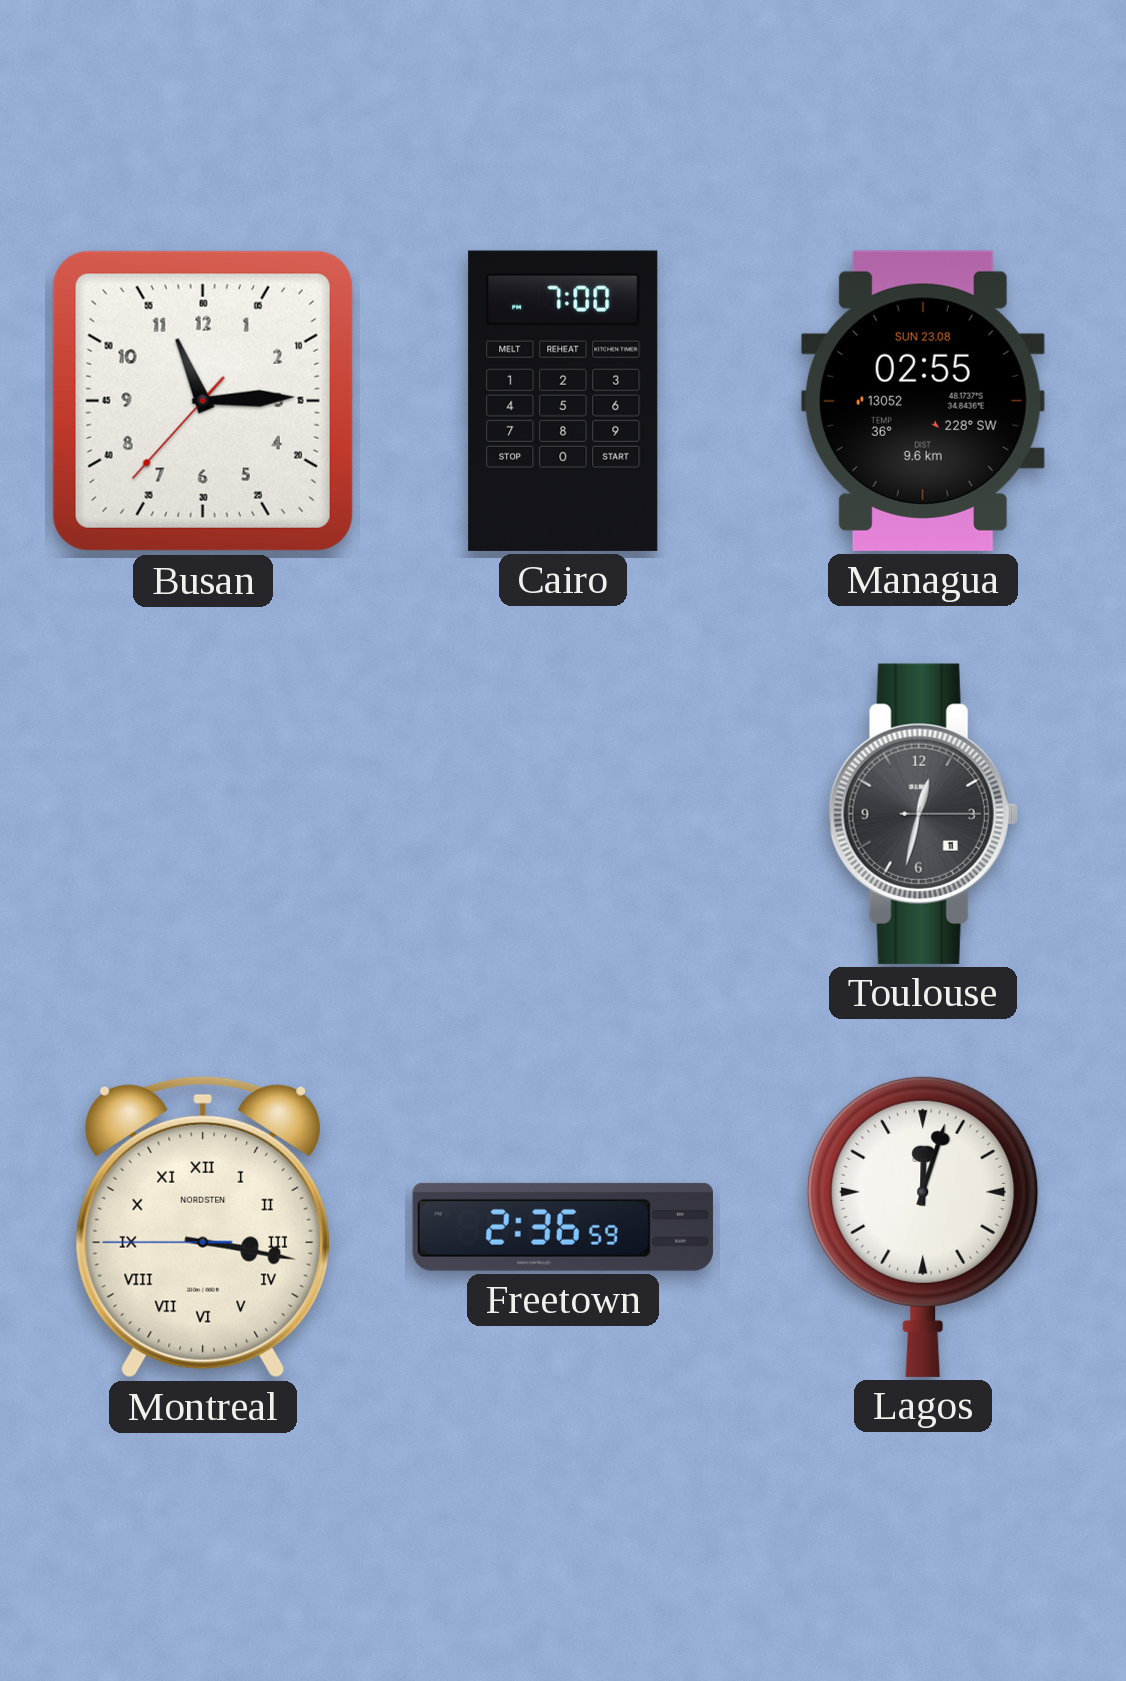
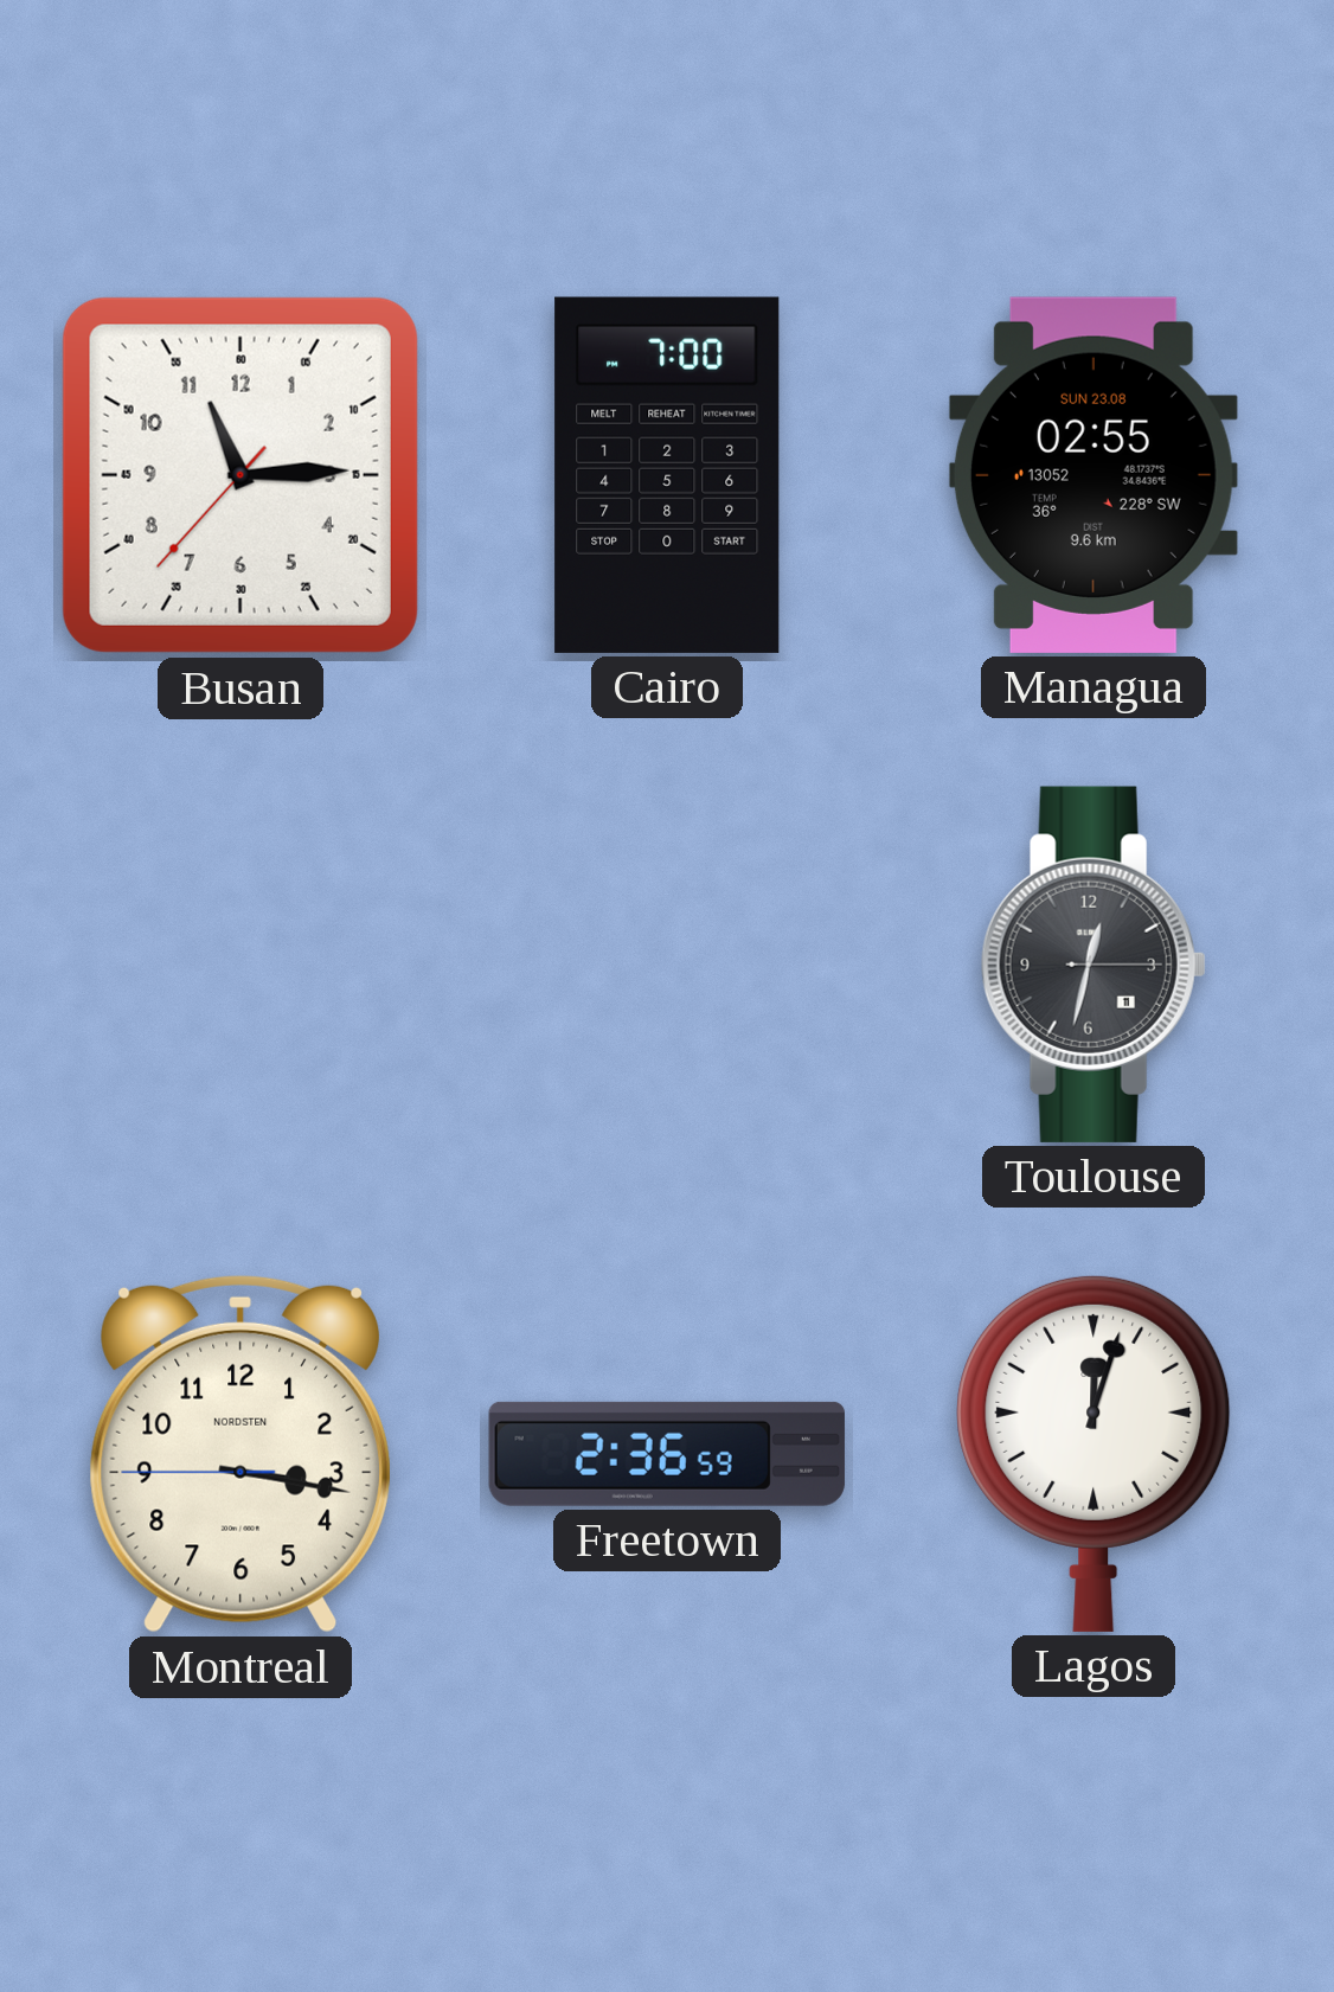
Montreal numerals: Roman -> Arabic
